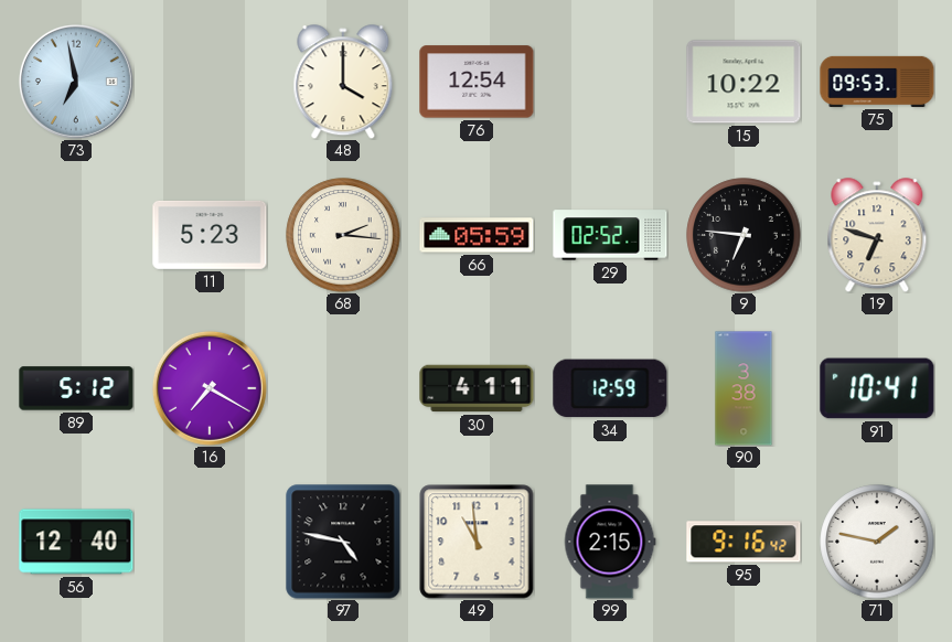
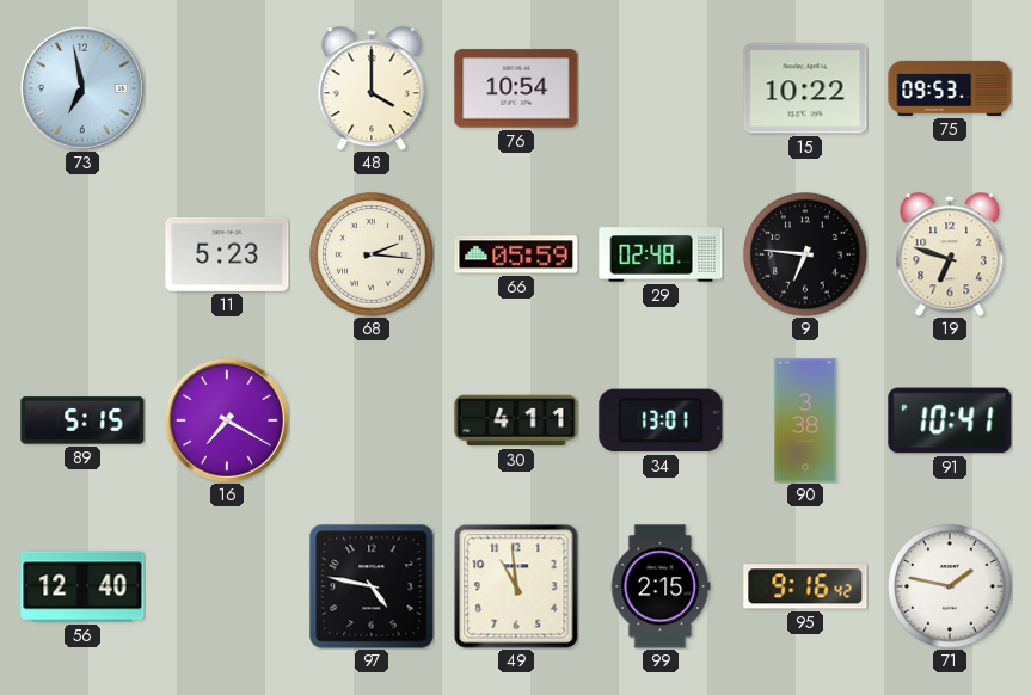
76: 12:54 -> 10:54
29: 02:52 -> 02:48
89: 5:12 -> 5:15
34: 12:59 -> 13:01
